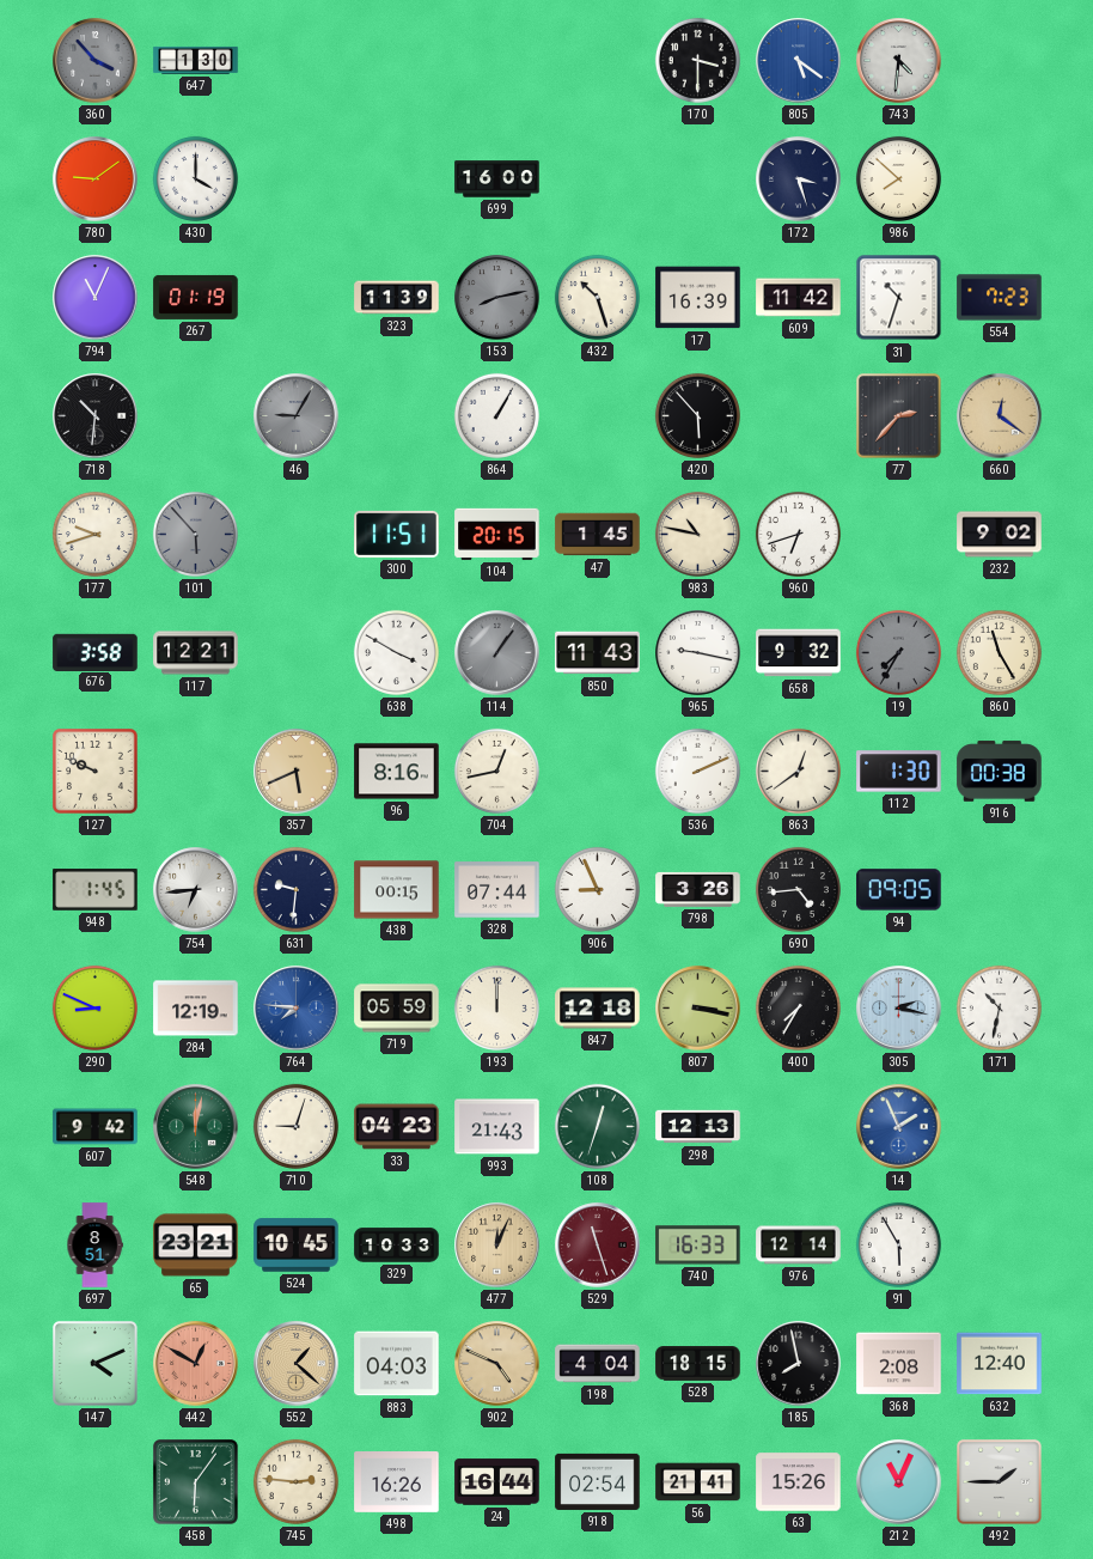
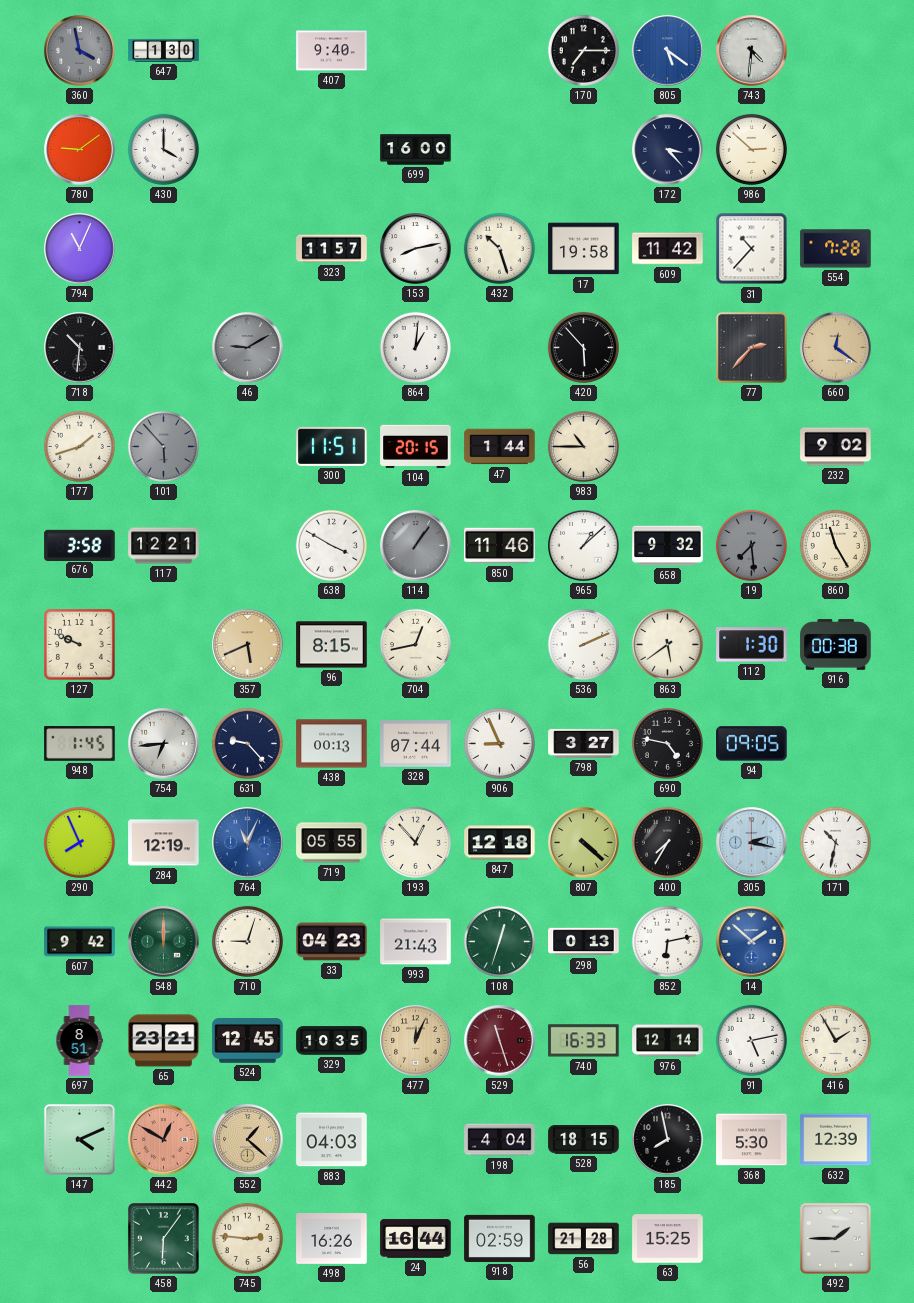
360: 3:53 -> 3:58
407: none -> 9:40
170: 3:30 -> 7:15
172: 3:27 -> 3:23
986: 7:52 -> 2:52
267: 01:19 -> none
323: 11:39 -> 11:57
153 dial: grey -> white
17: 16:39 -> 19:58
31: 10:33 -> 10:37
554: 7:23 -> 7:28
46: 9:05 -> 9:10
864: 1:05 -> 1:01
177: 9:42 -> 1:42
47: 1:45 -> 1:44
983: 10:47 -> 10:45
960: 6:42 -> none
850: 11:43 -> 11:46
965: 9:17 -> 1:08
19: 7:35 -> 7:29
96: 8:16 -> 8:15
863: 12:39 -> 5:39
631: 9:31 -> 9:23
438: 00:15 -> 00:13
798: 3:26 -> 3:27
690: 4:44 -> 4:47
290: 8:49 -> 7:56
764: 7:46 -> 11:04
719: 05:59 -> 05:55
193: 12:00 -> 12:53
807: 3:17 -> 4:22
548: 12:02 -> 12:00
298: 12:13 -> 0:13
852: none -> 6:13
14: 1:56 -> 1:52
524: 10:45 -> 12:45
329: 10:33 -> 10:35
91: 5:55 -> 5:13
416: none -> 1:55
902: 4:49 -> none
368: 2:08 -> 5:30
632: 12:40 -> 12:39
918: 02:54 -> 02:59
56: 21:41 -> 21:28
63: 15:26 -> 15:25
212: 11:04 -> none
